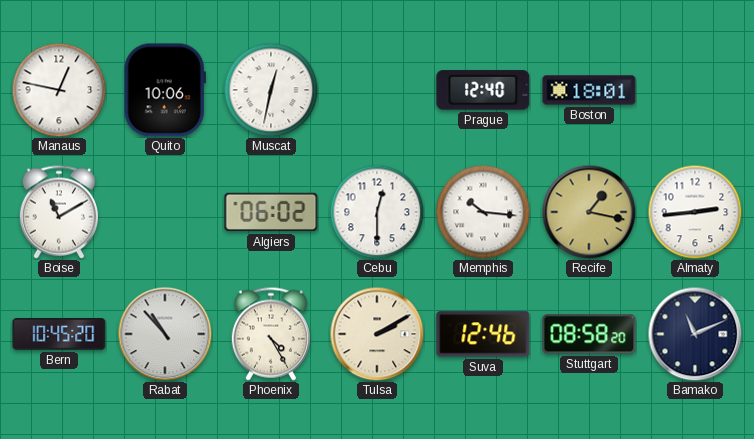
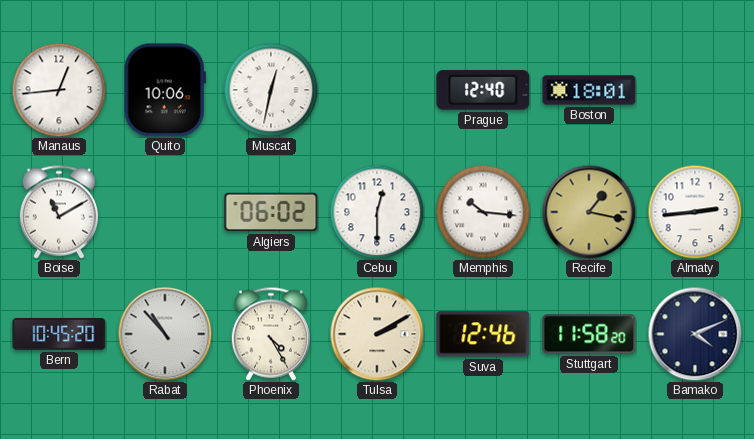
Manaus: 12:47 -> 12:44
Stuttgart: 08:58 -> 11:58
Bamako: 11:11 -> 4:11
